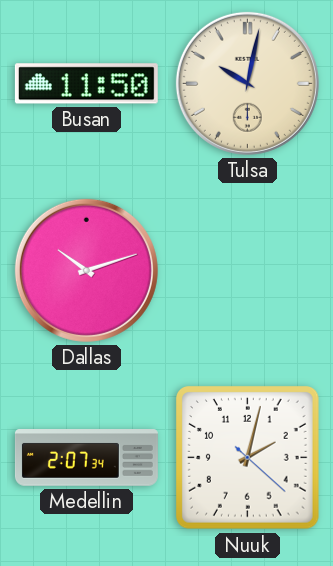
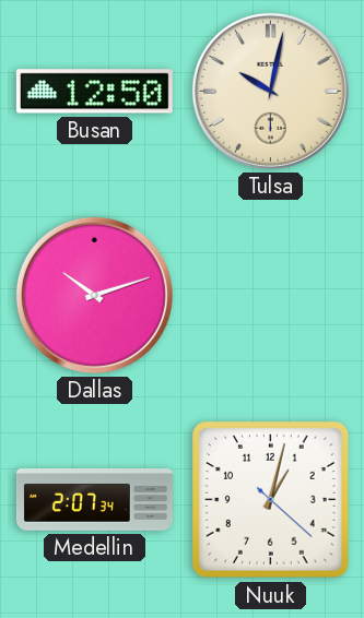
Busan: 11:50 -> 12:50
Nuuk: 2:02 -> 1:02
